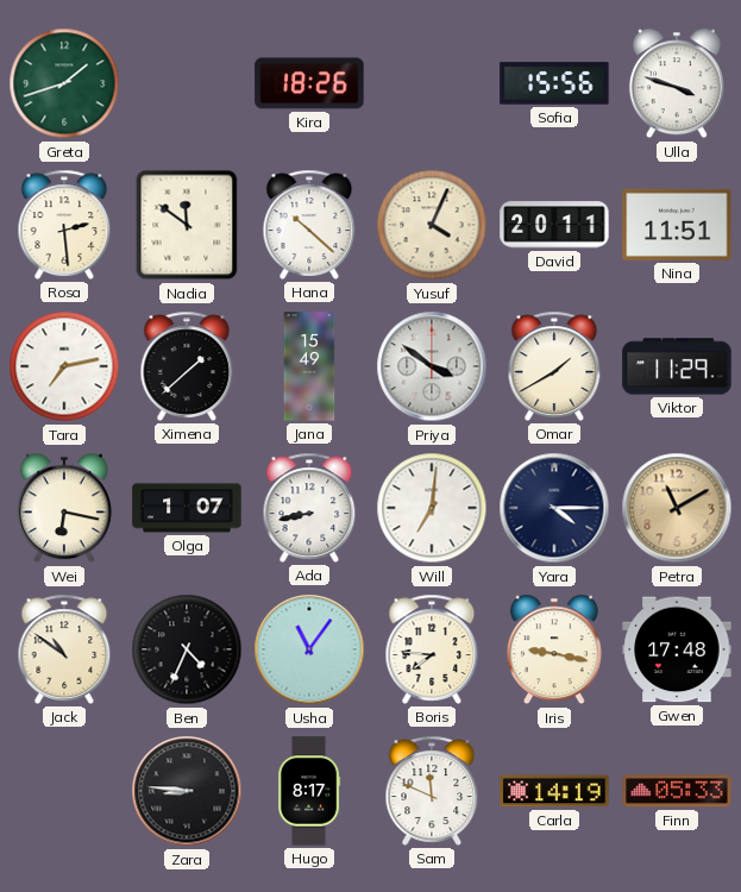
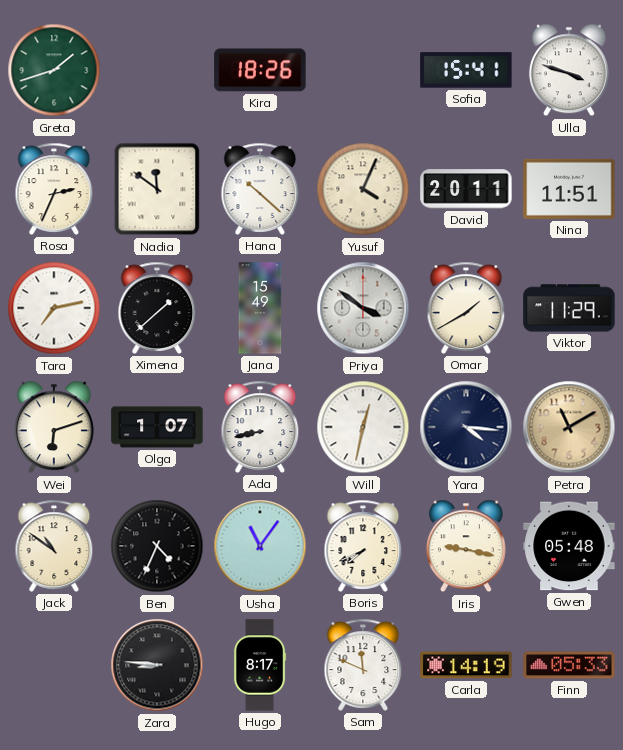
Sofia: 15:56 -> 15:41
Rosa: 2:29 -> 2:34
Wei: 6:17 -> 6:12
Will: 7:01 -> 12:32
Yara: 4:15 -> 4:16
Boris: 7:46 -> 7:41
Gwen: 17:48 -> 05:48
